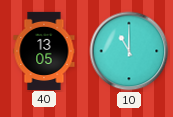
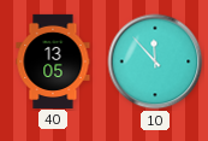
10: 11:00 -> 11:53
